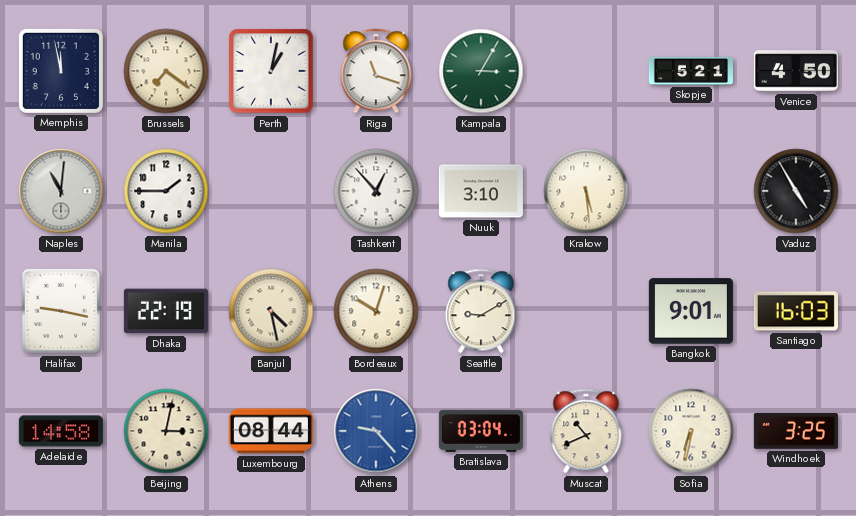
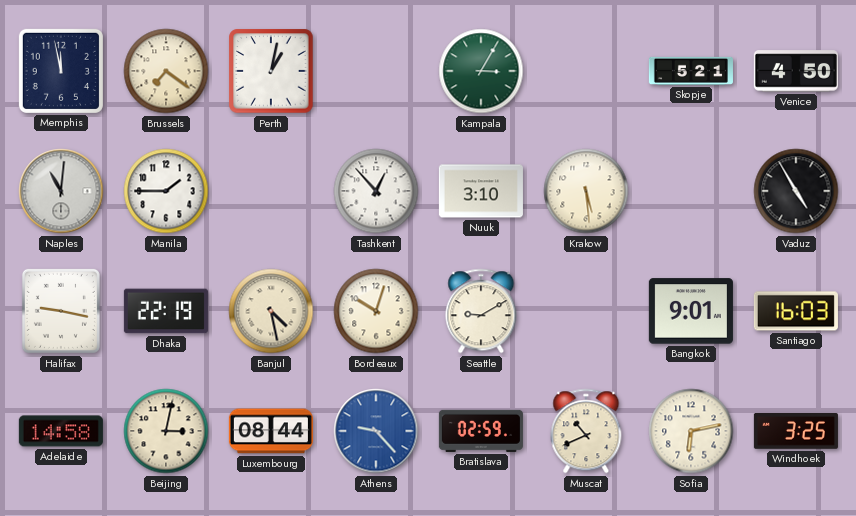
Riga: 11:18 -> none
Bratislava: 03:04 -> 02:59
Sofia: 6:32 -> 6:13
